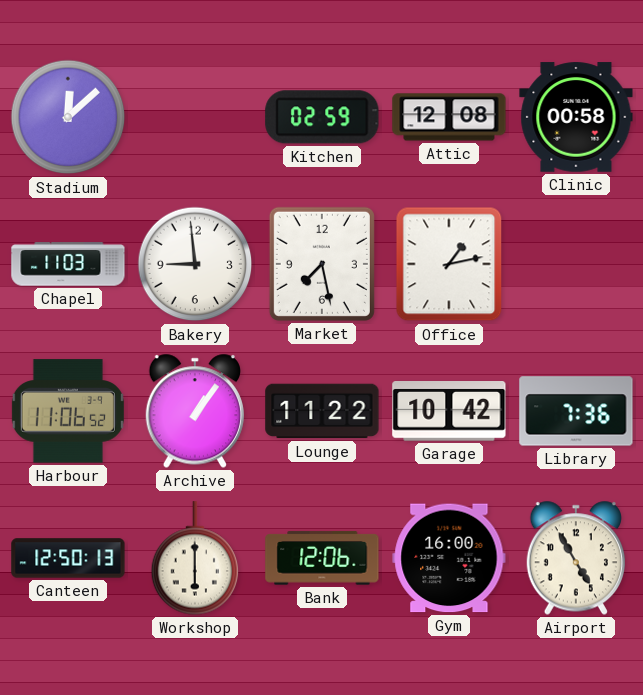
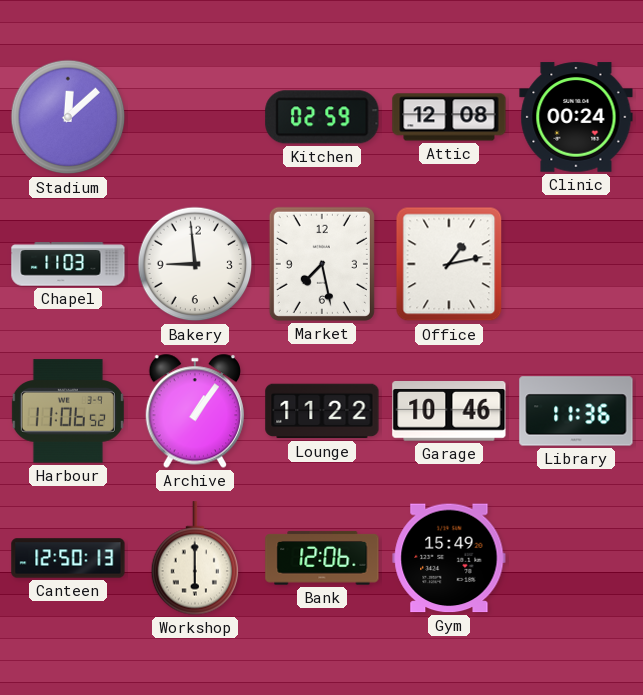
Clinic: 00:58 -> 00:24
Garage: 10:42 -> 10:46
Library: 7:36 -> 11:36
Gym: 16:00 -> 15:49
Airport: 4:55 -> none
